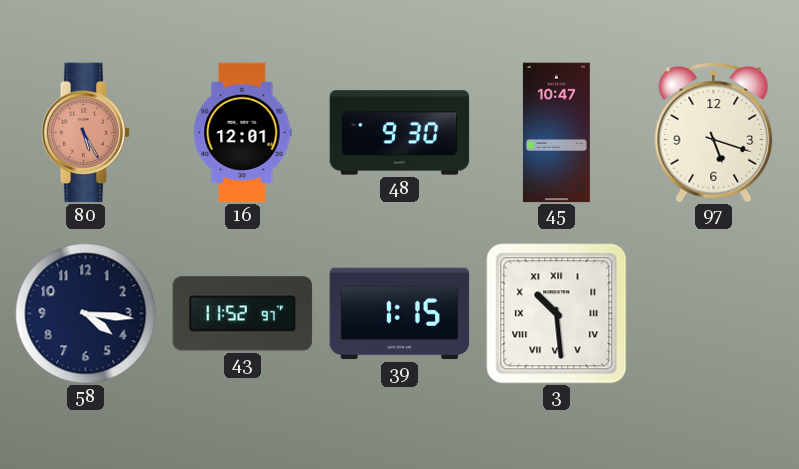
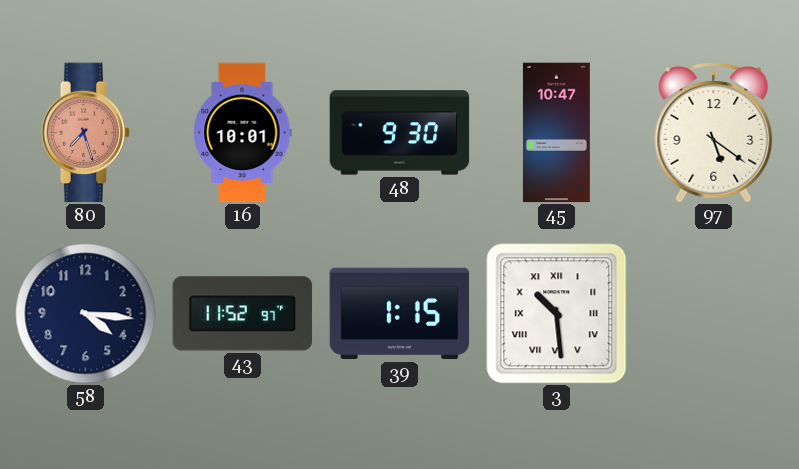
80: 5:25 -> 7:27
16: 12:01 -> 10:01
97: 5:18 -> 5:21
